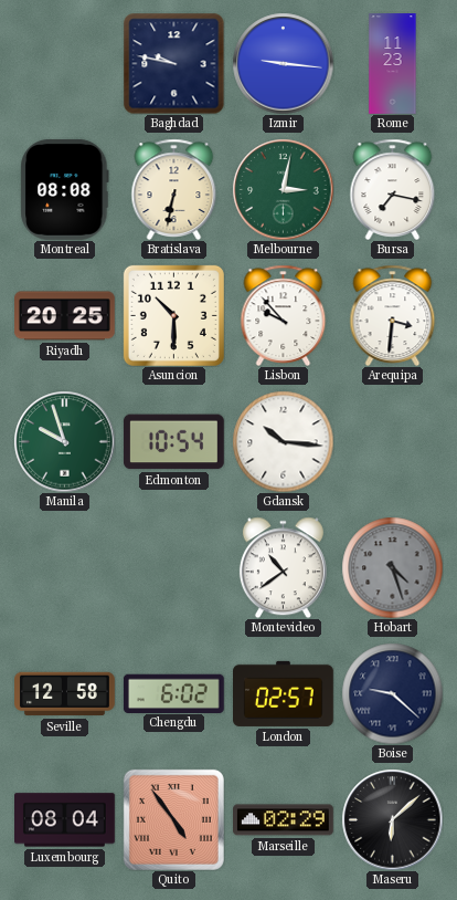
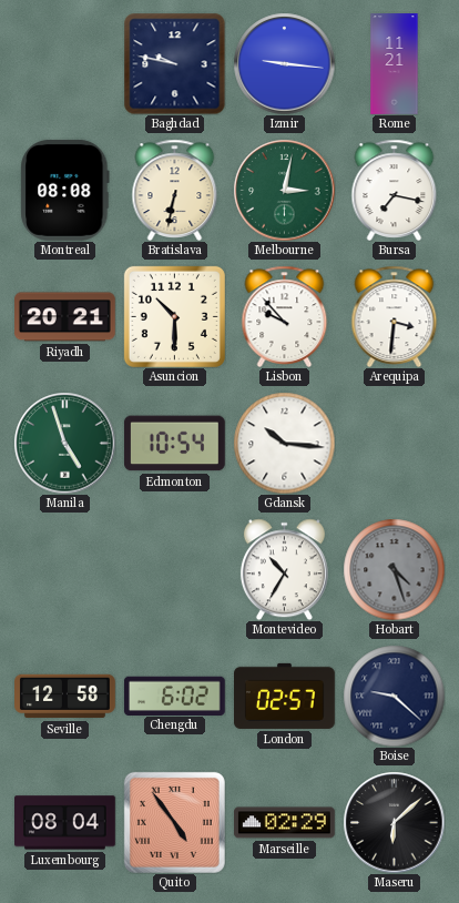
Rome: 11:23 -> 11:21
Riyadh: 20:25 -> 20:21
Manila: 9:57 -> 4:57
Montevideo: 10:39 -> 10:35
